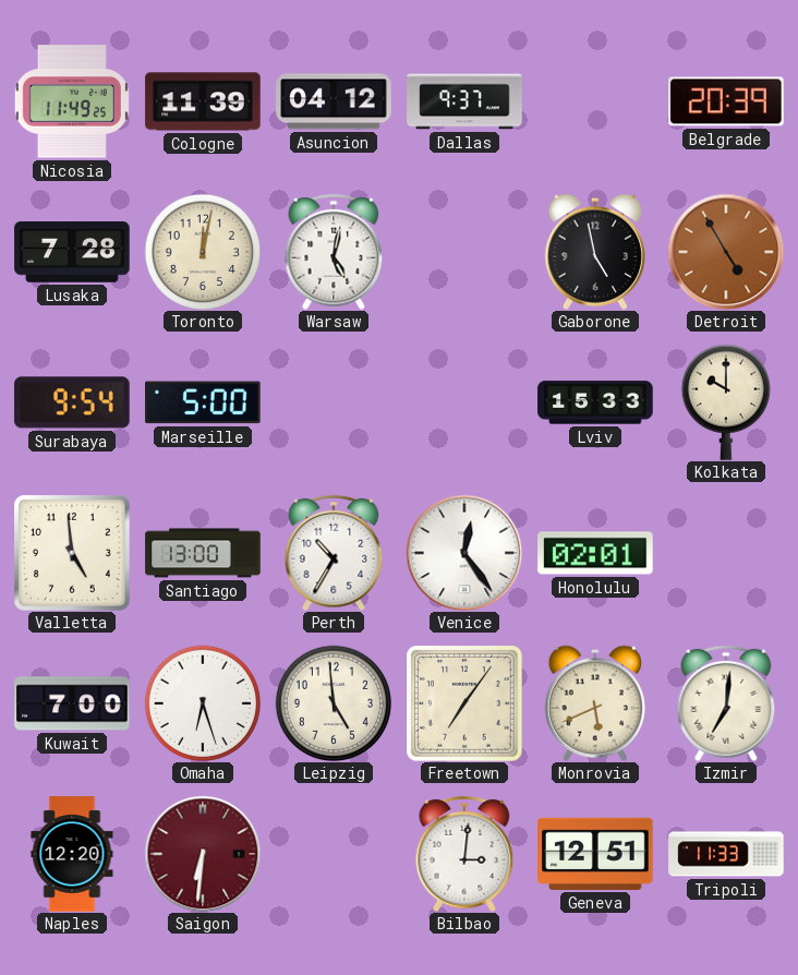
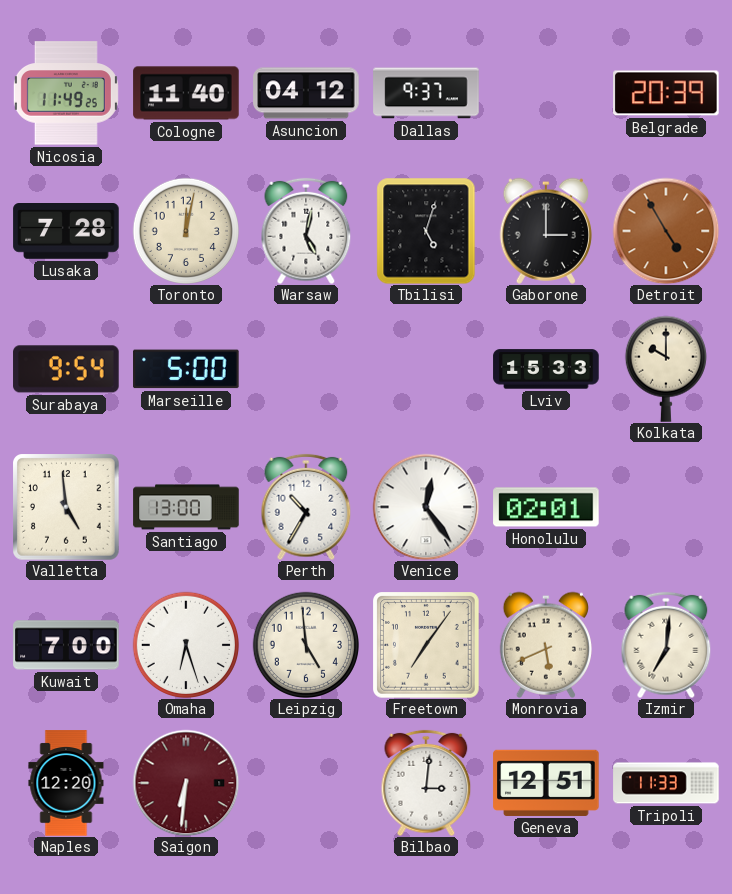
Cologne: 11:39 -> 11:40
Tbilisi: none -> 5:03
Gaborone: 4:58 -> 3:00
